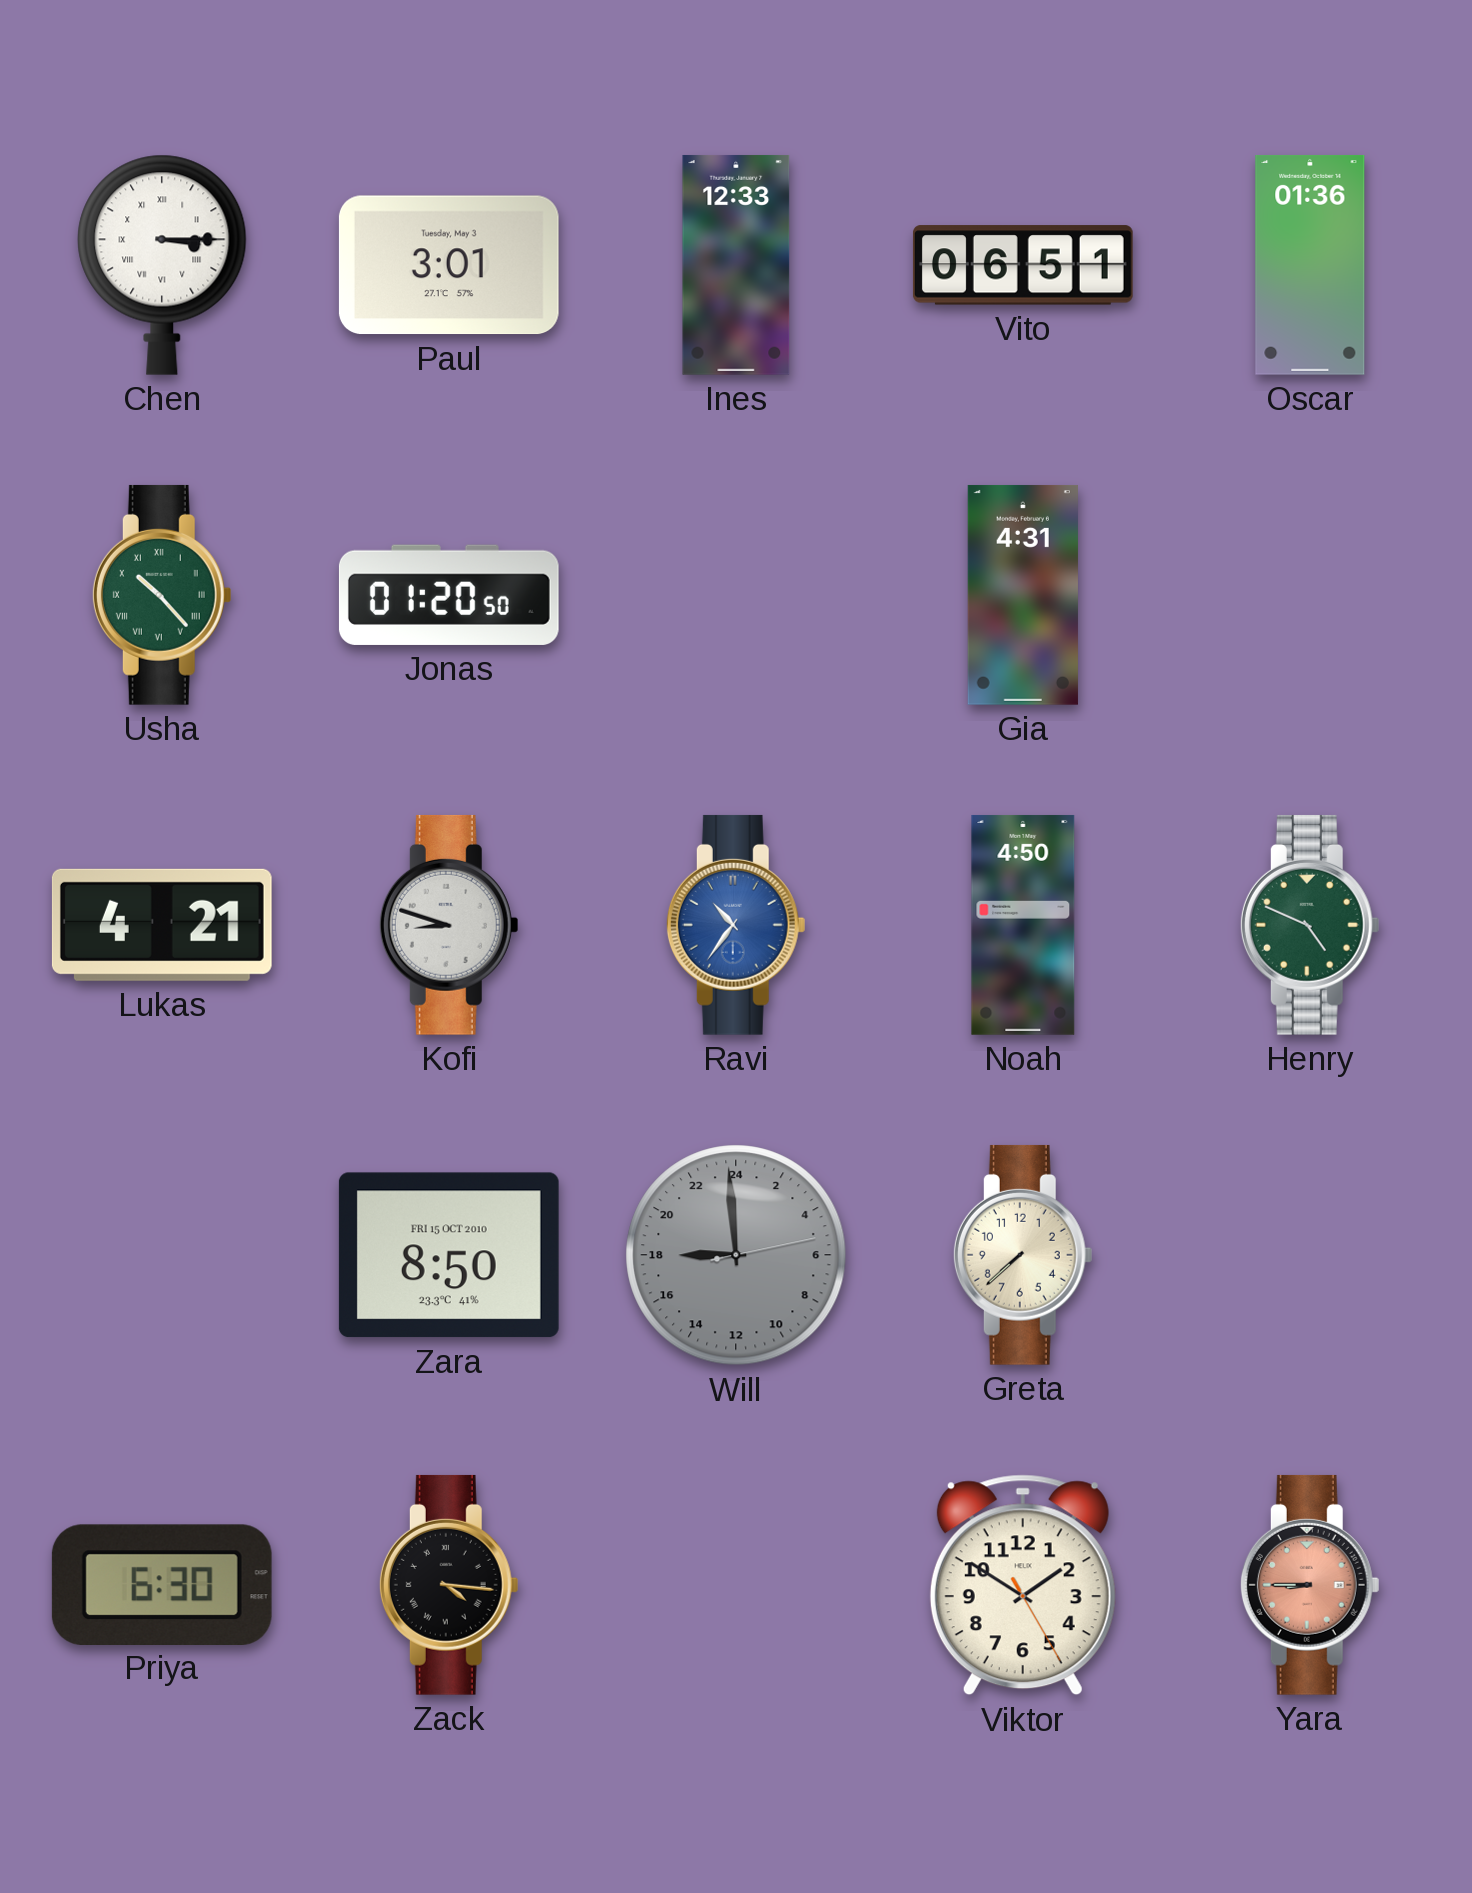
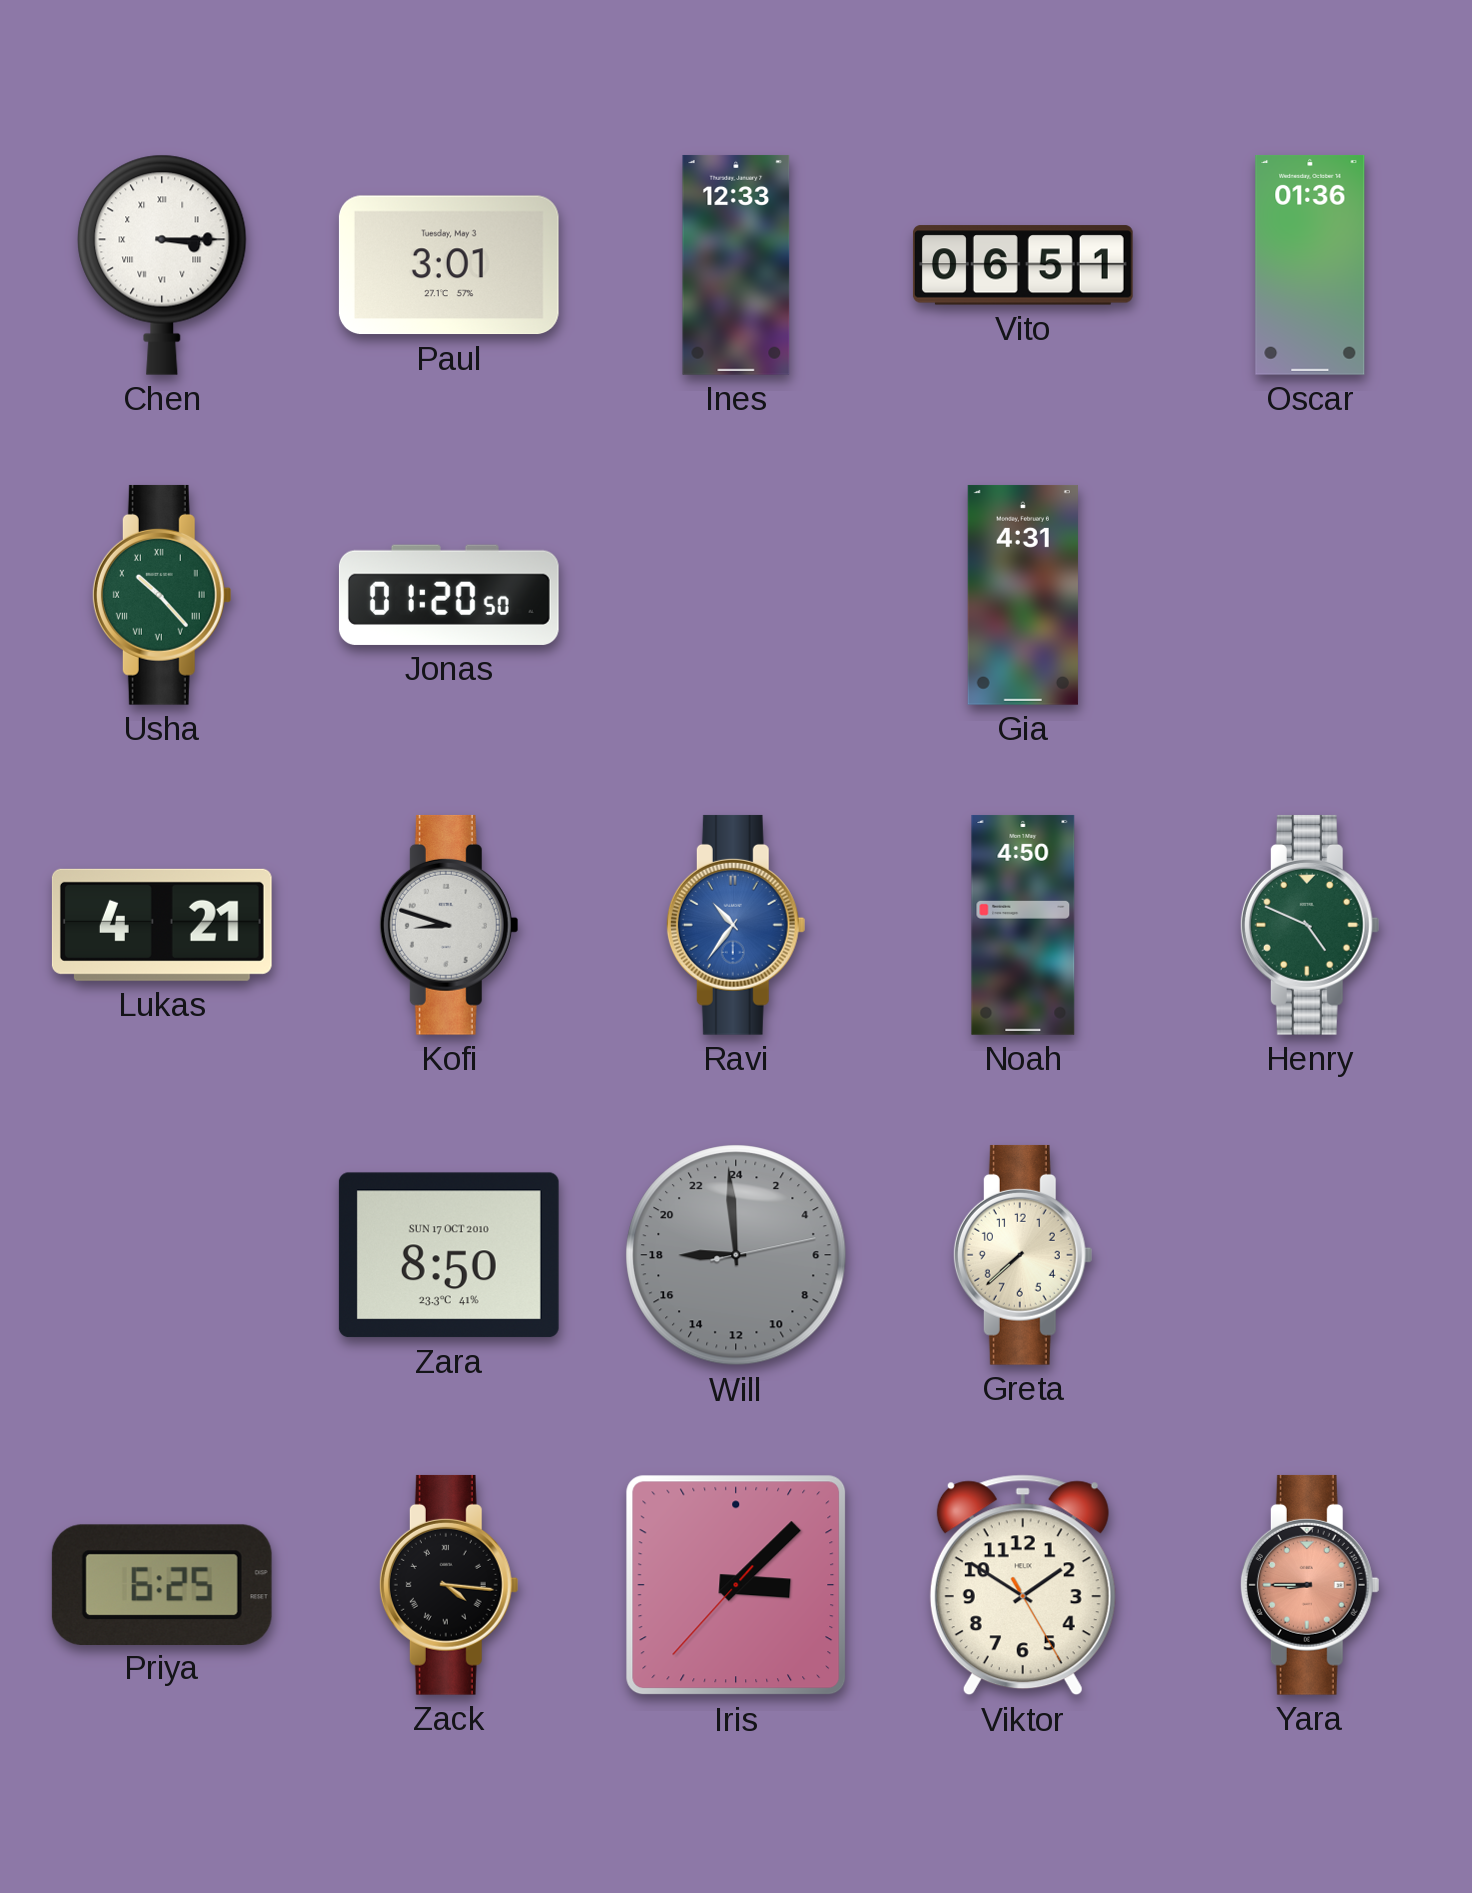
Zara date: FRI 15 OCT 2010 -> SUN 17 OCT 2010
Priya: 6:30 -> 6:25
Iris: none -> 3:07
